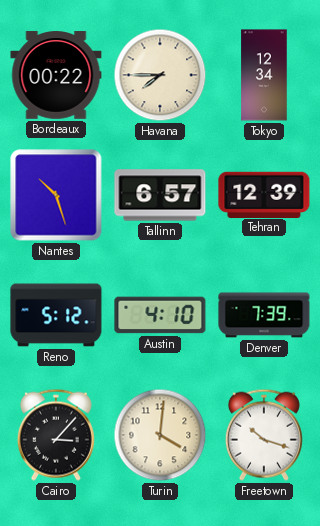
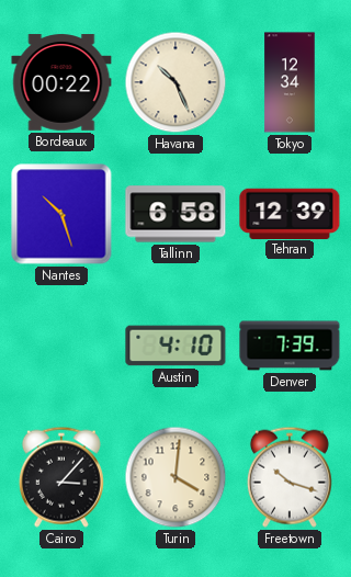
Havana: 7:45 -> 10:26
Tallinn: 6:57 -> 6:58
Reno: 5:12 -> none
